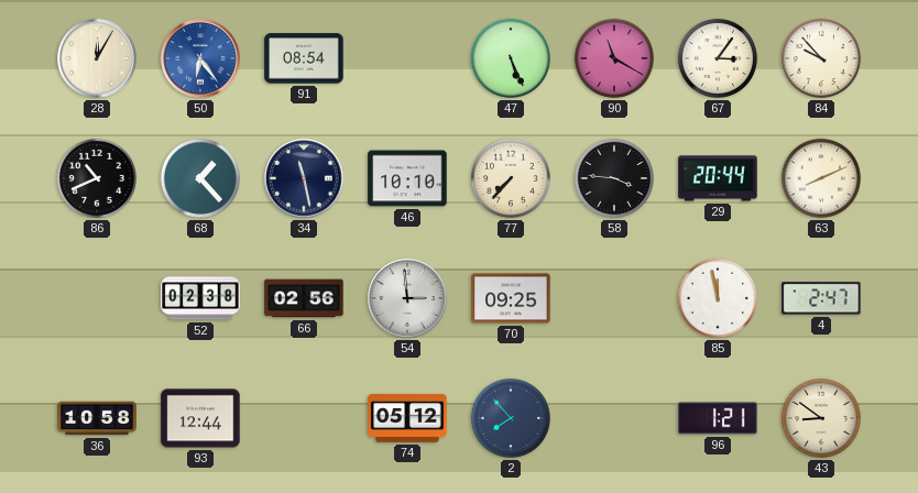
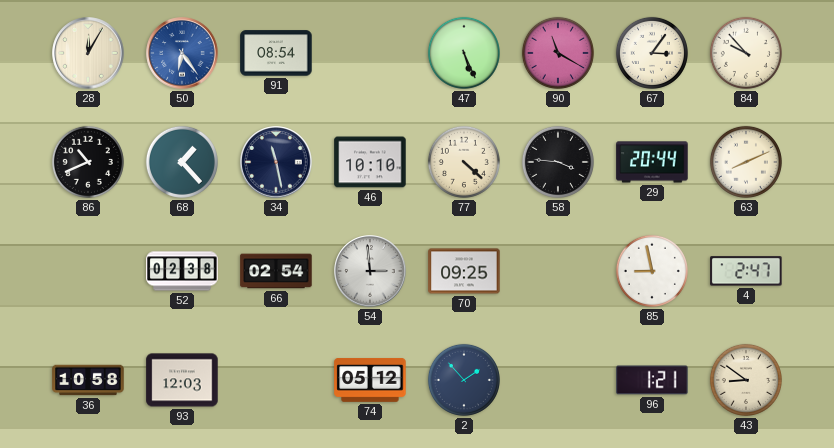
77: 7:37 -> 4:22
66: 02:56 -> 02:54
85: 11:58 -> 8:58
93: 12:44 -> 12:03
2: 7:53 -> 1:53
